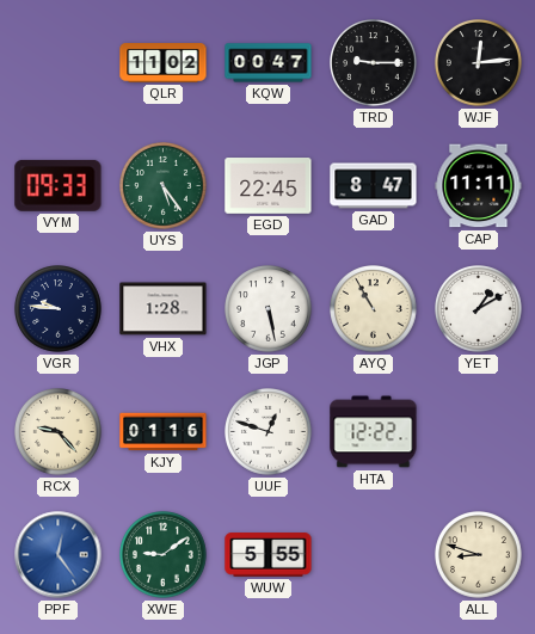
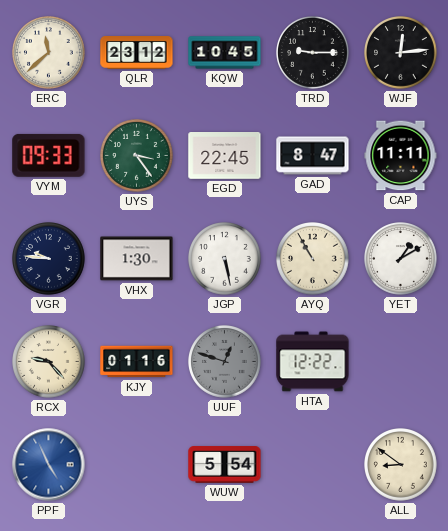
ERC: none -> 11:38
QLR: 11:02 -> 23:12
KQW: 00:47 -> 10:45
UYS: 5:24 -> 3:24
VHX: 1:28 -> 1:30
UUF dial: white -> grey
PPF: 12:24 -> 4:56
XWE: 9:09 -> none
WUW: 5:55 -> 5:54
ALL: 8:48 -> 8:51
